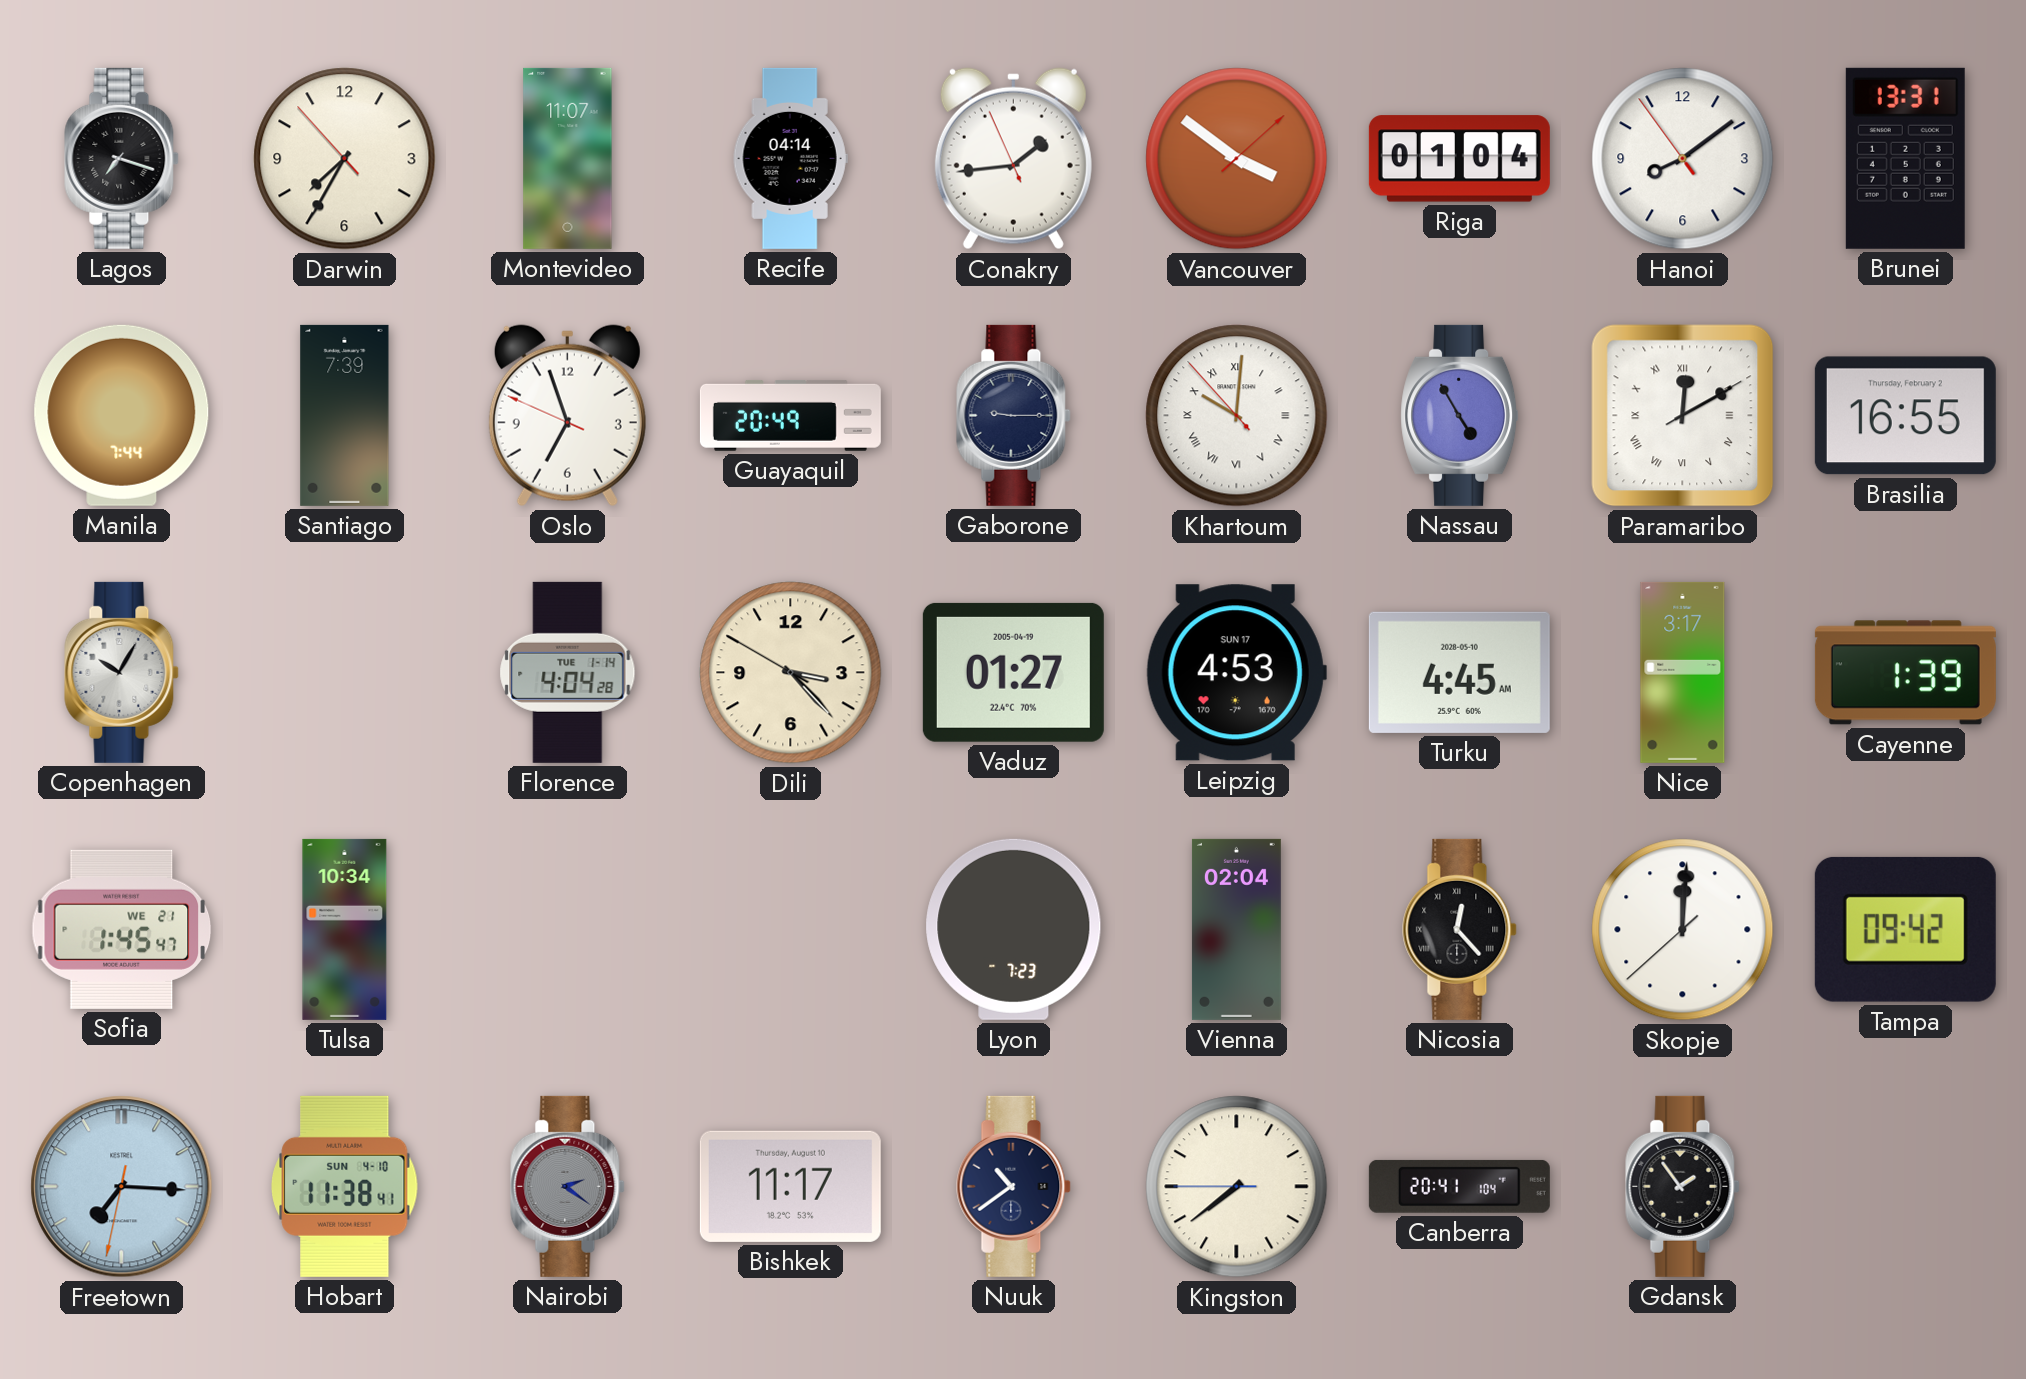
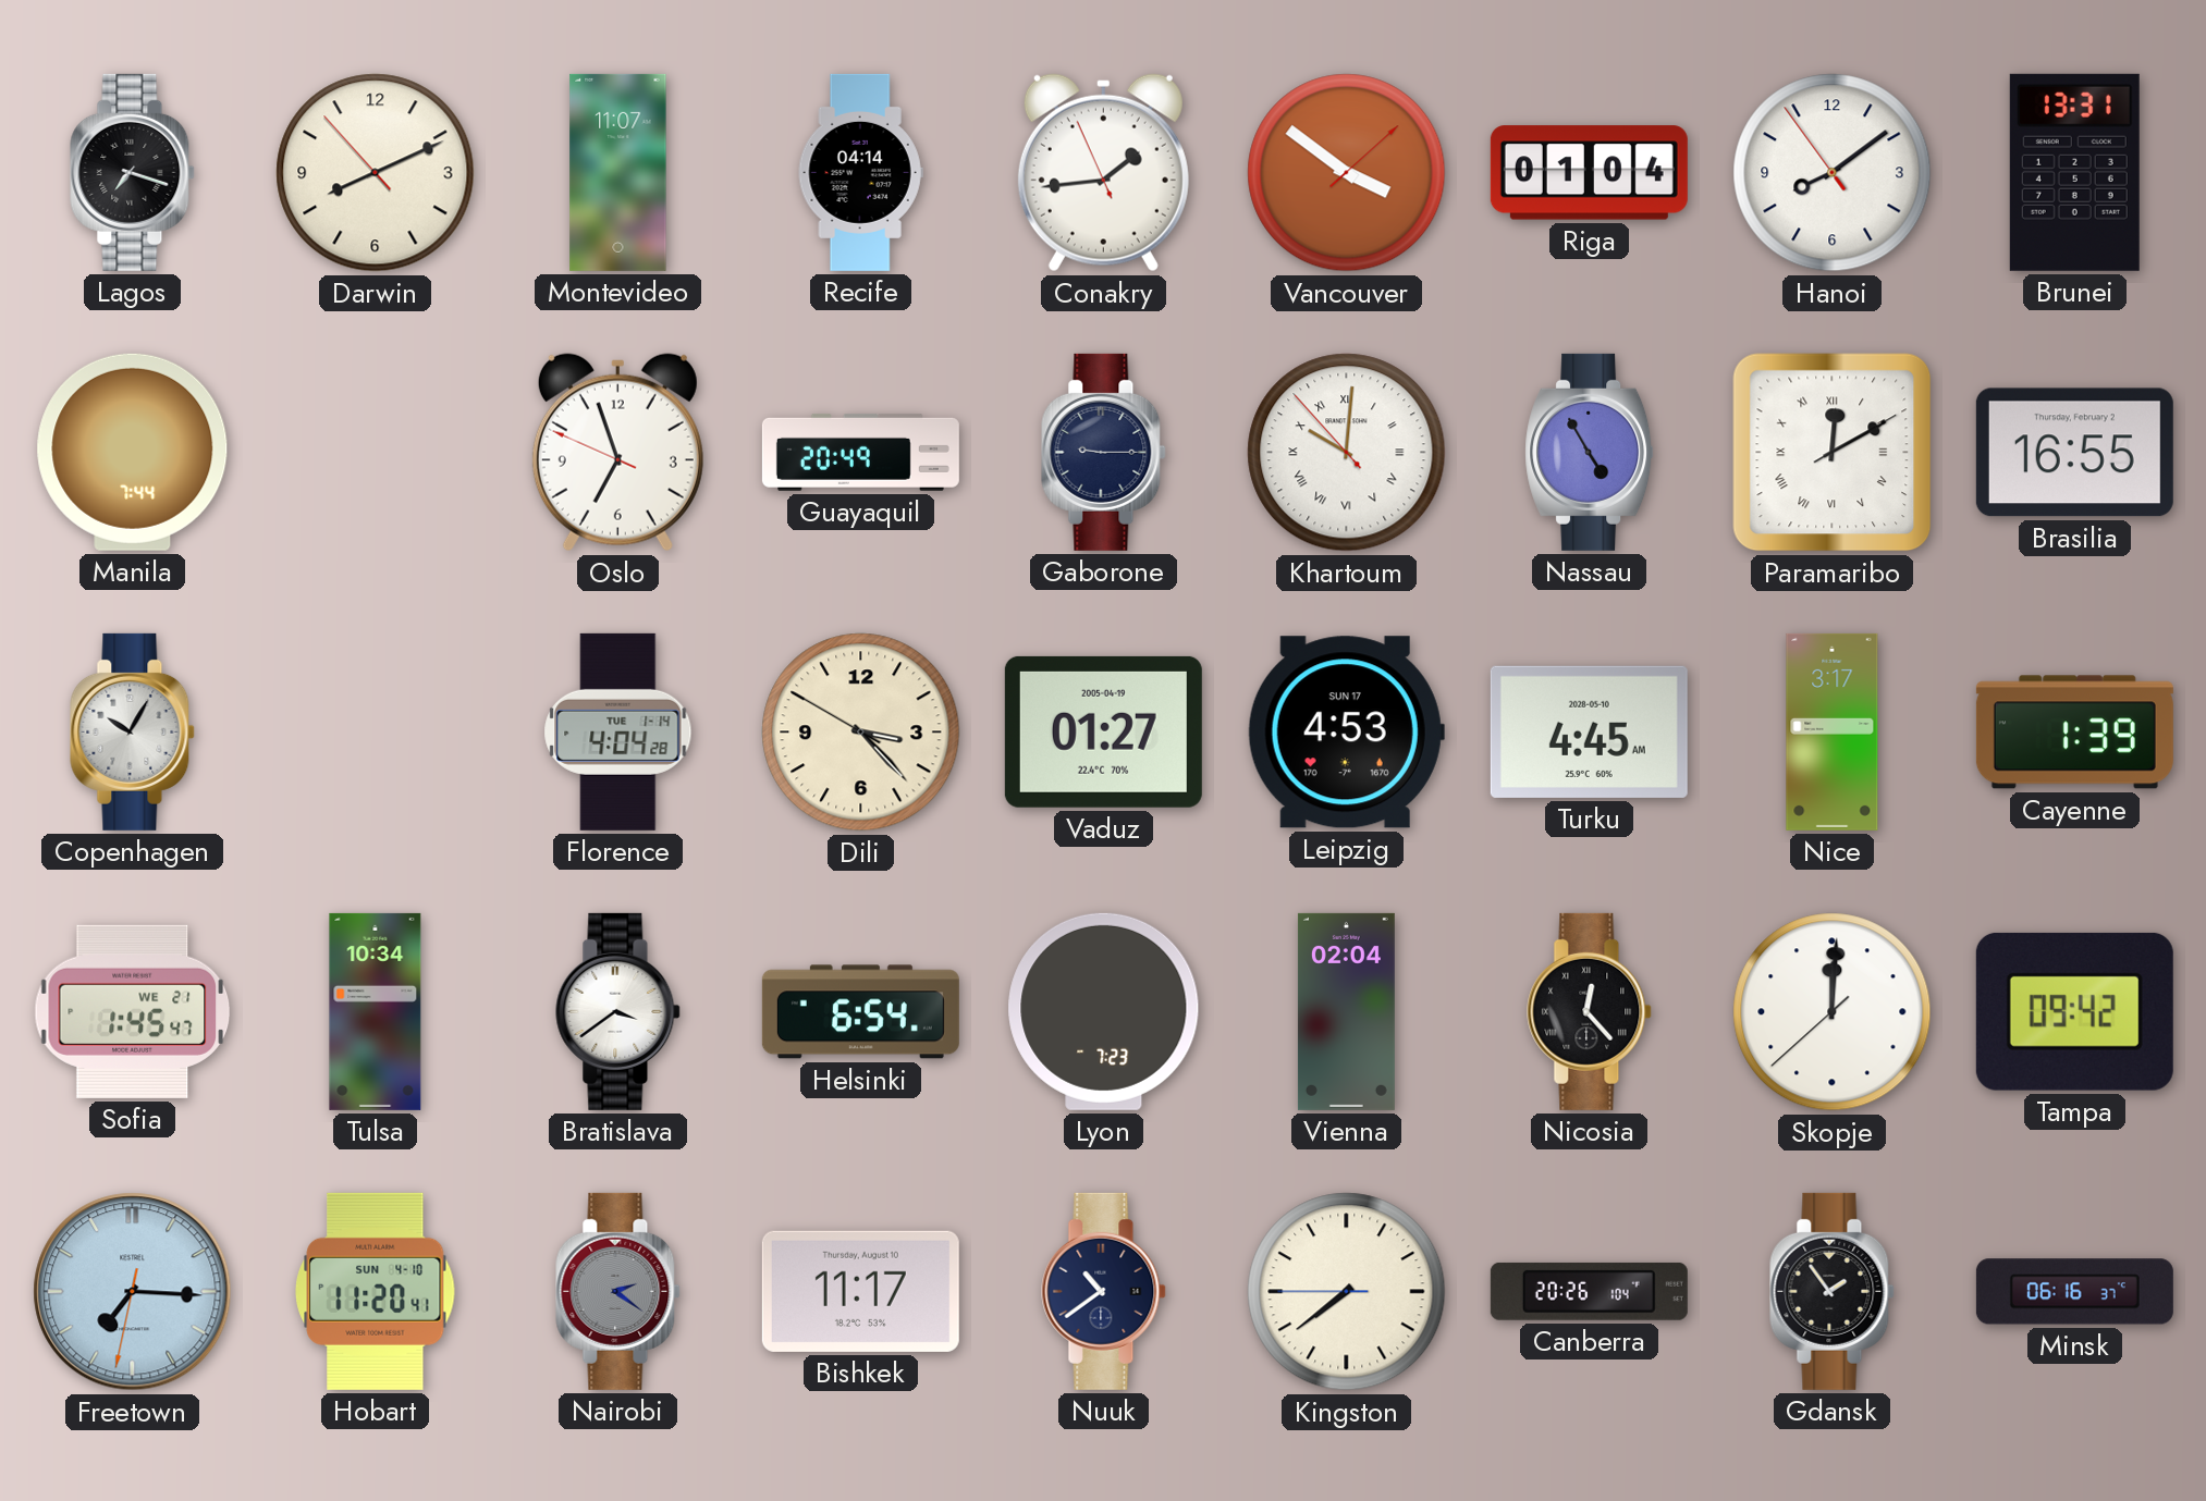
Darwin: 7:34 -> 8:10
Santiago: 7:39 -> none
Bratislava: none -> 3:39
Helsinki: none -> 6:54
Hobart: 11:38 -> 11:20
Canberra: 20:41 -> 20:26
Minsk: none -> 06:16
